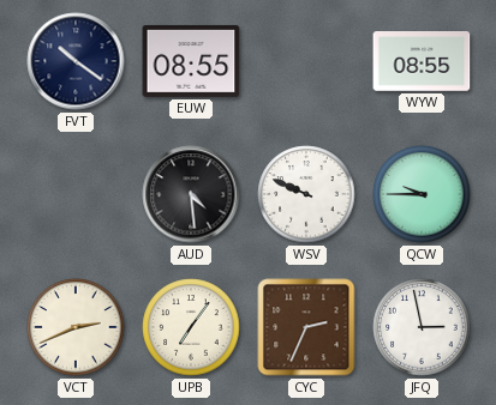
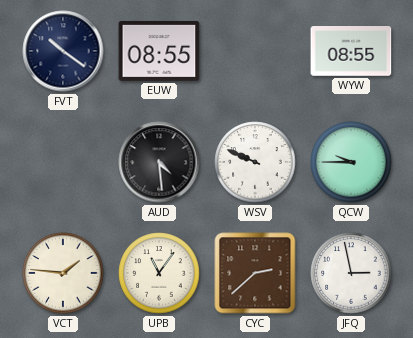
VCT: 2:41 -> 1:46
UPB: 7:06 -> 11:06
CYC: 2:34 -> 2:38
